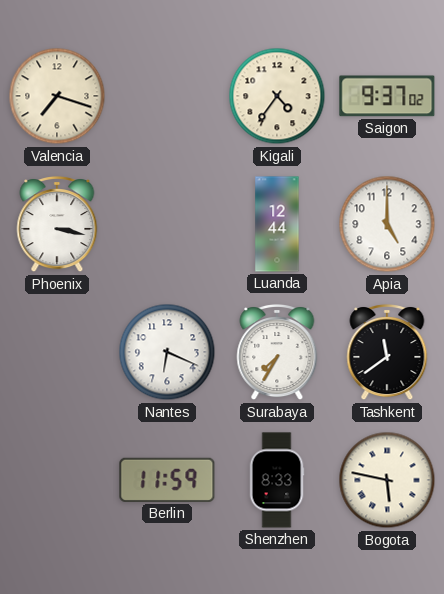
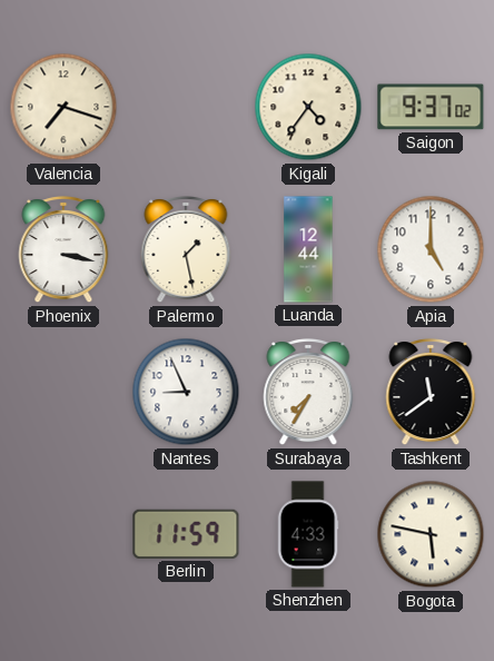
Palermo: none -> 1:28
Nantes: 6:19 -> 8:56
Shenzhen: 8:33 -> 4:33
